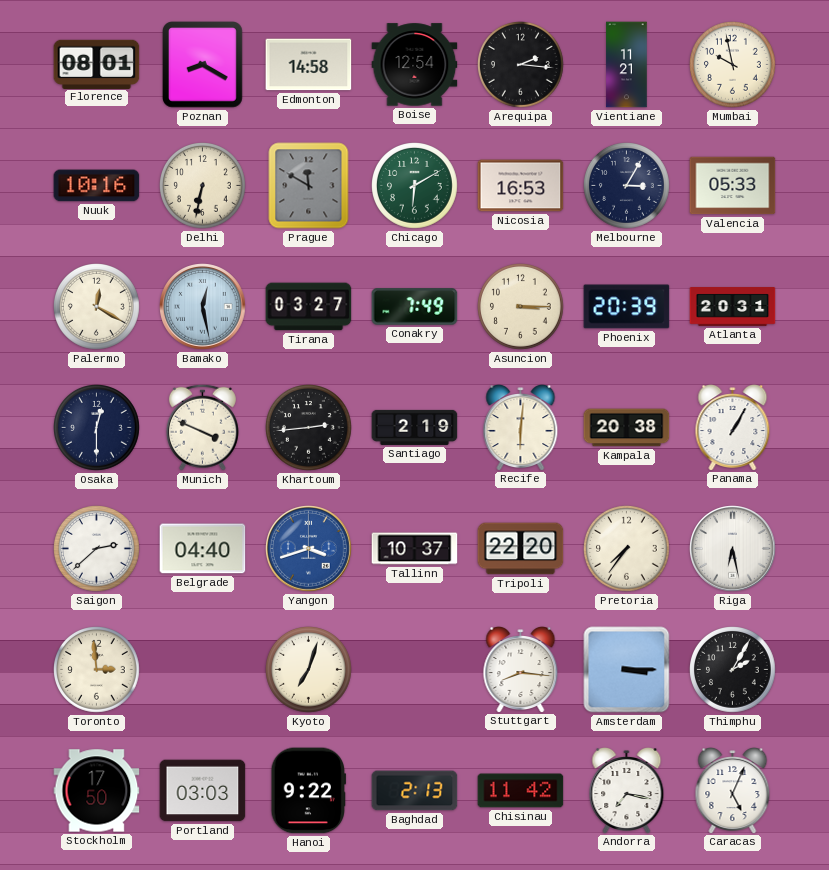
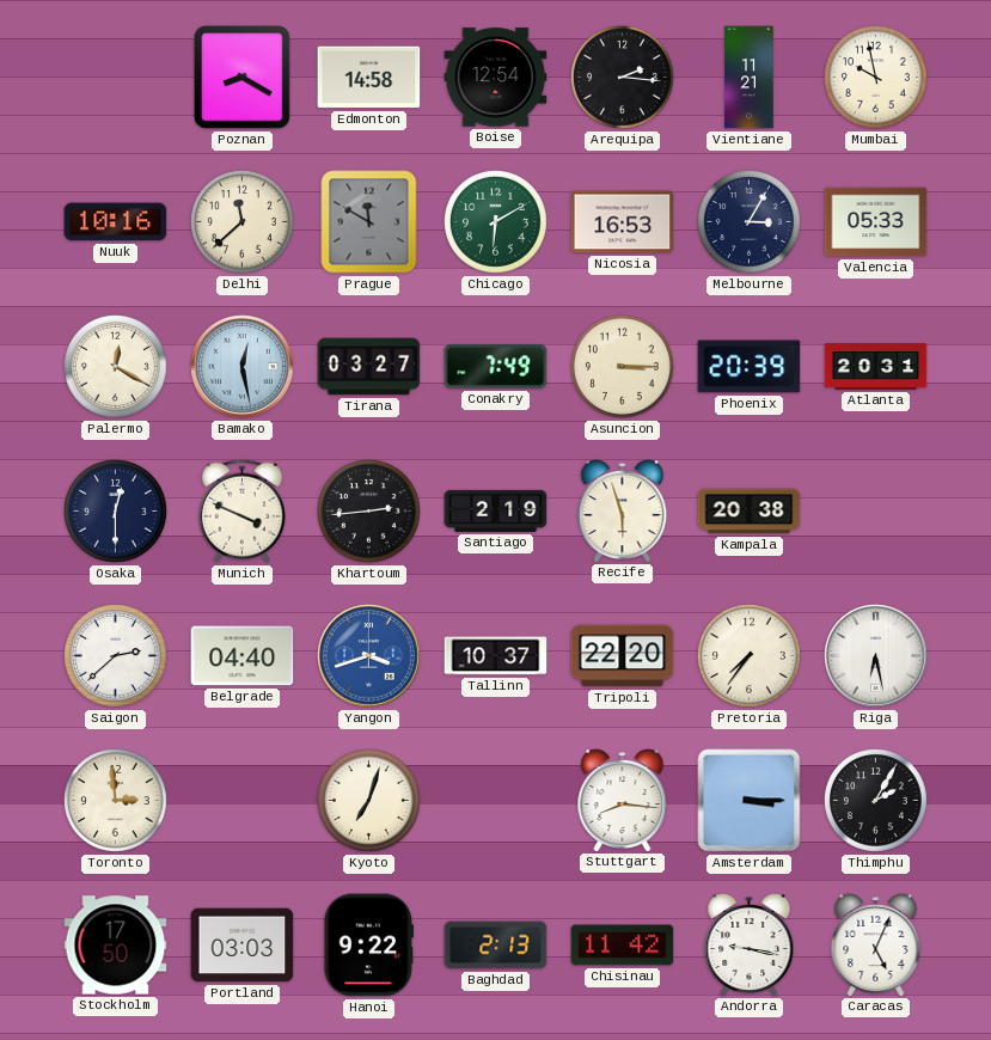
Florence: 08:01 -> none
Delhi: 6:32 -> 11:38
Recife: 6:01 -> 5:57
Panama: 1:05 -> none
Andorra: 7:17 -> 9:17
